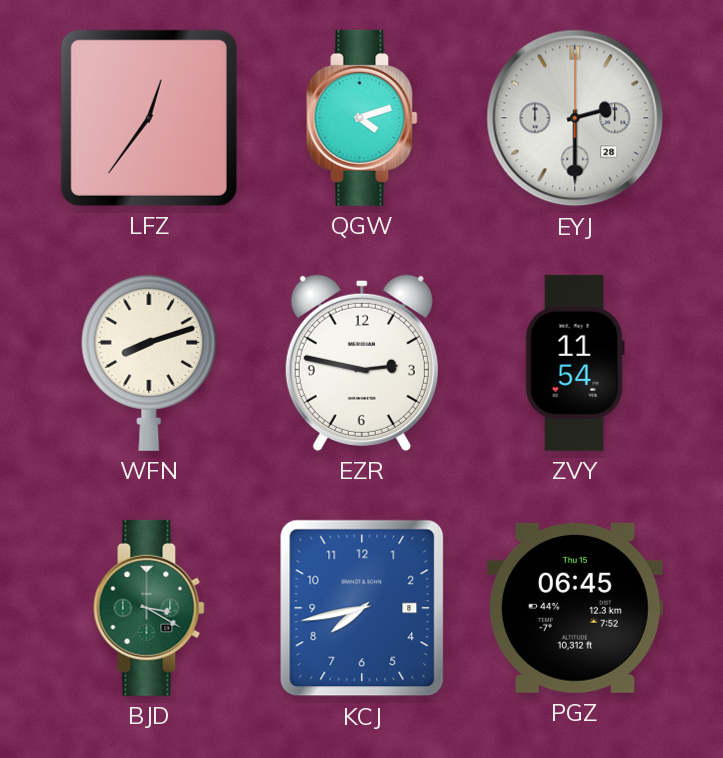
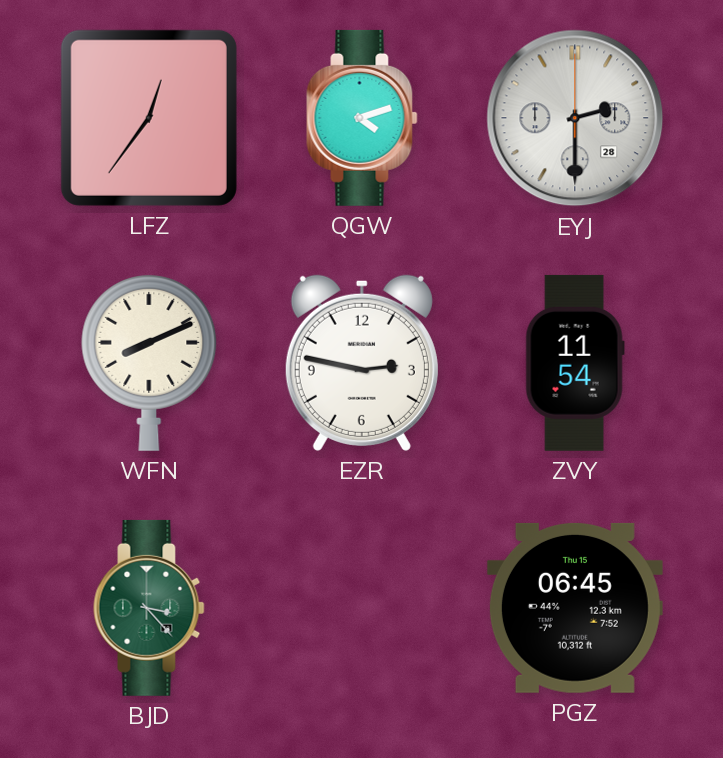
WFN: 8:12 -> 8:11
BJD: 3:20 -> 3:23
KCJ: 7:43 -> none
